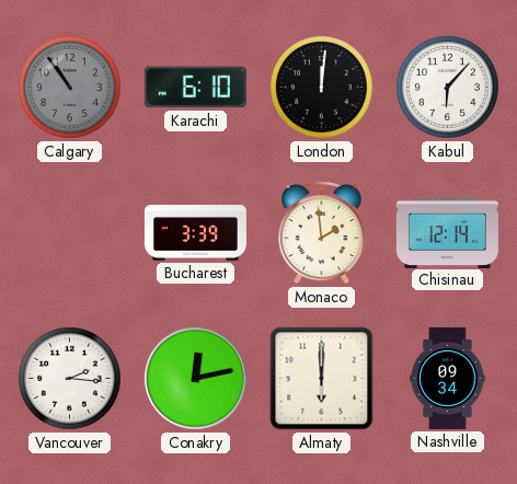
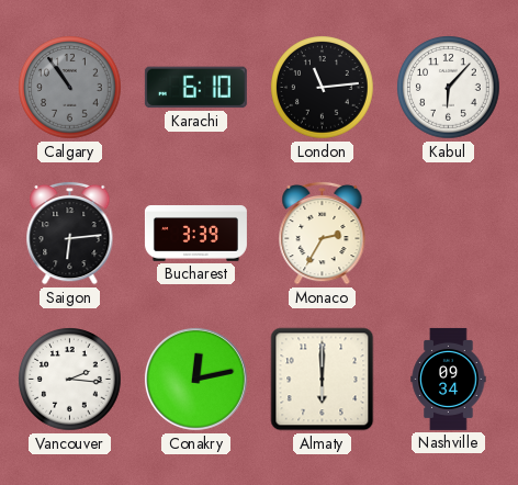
London: 12:01 -> 11:14
Saigon: none -> 6:14
Monaco: 1:59 -> 2:35
Chisinau: 12:14 -> none
